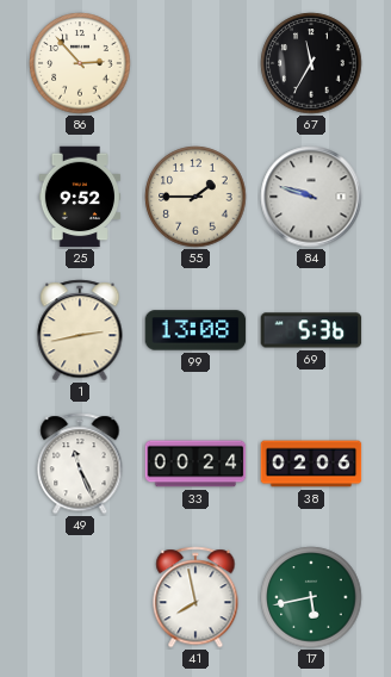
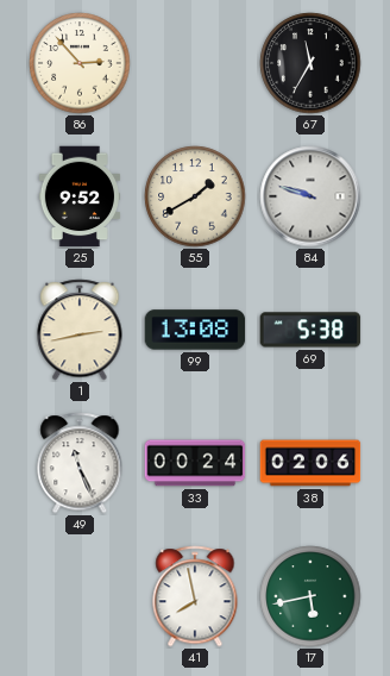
55: 1:45 -> 1:40
69: 5:36 -> 5:38
